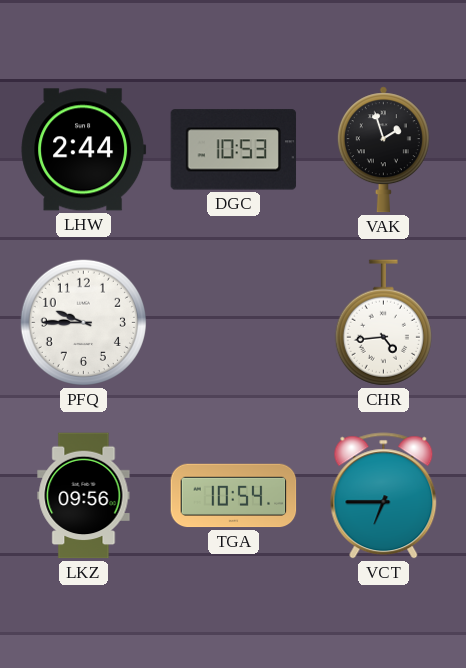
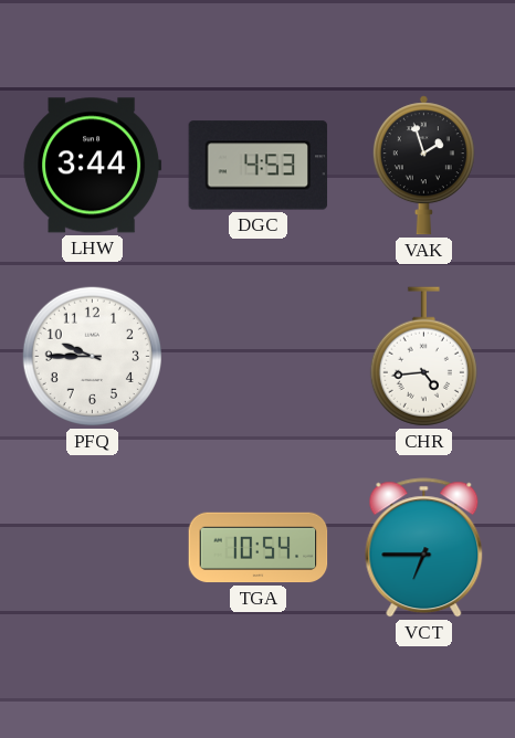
LHW: 2:44 -> 3:44
DGC: 10:53 -> 4:53
LKZ: 09:56 -> none
